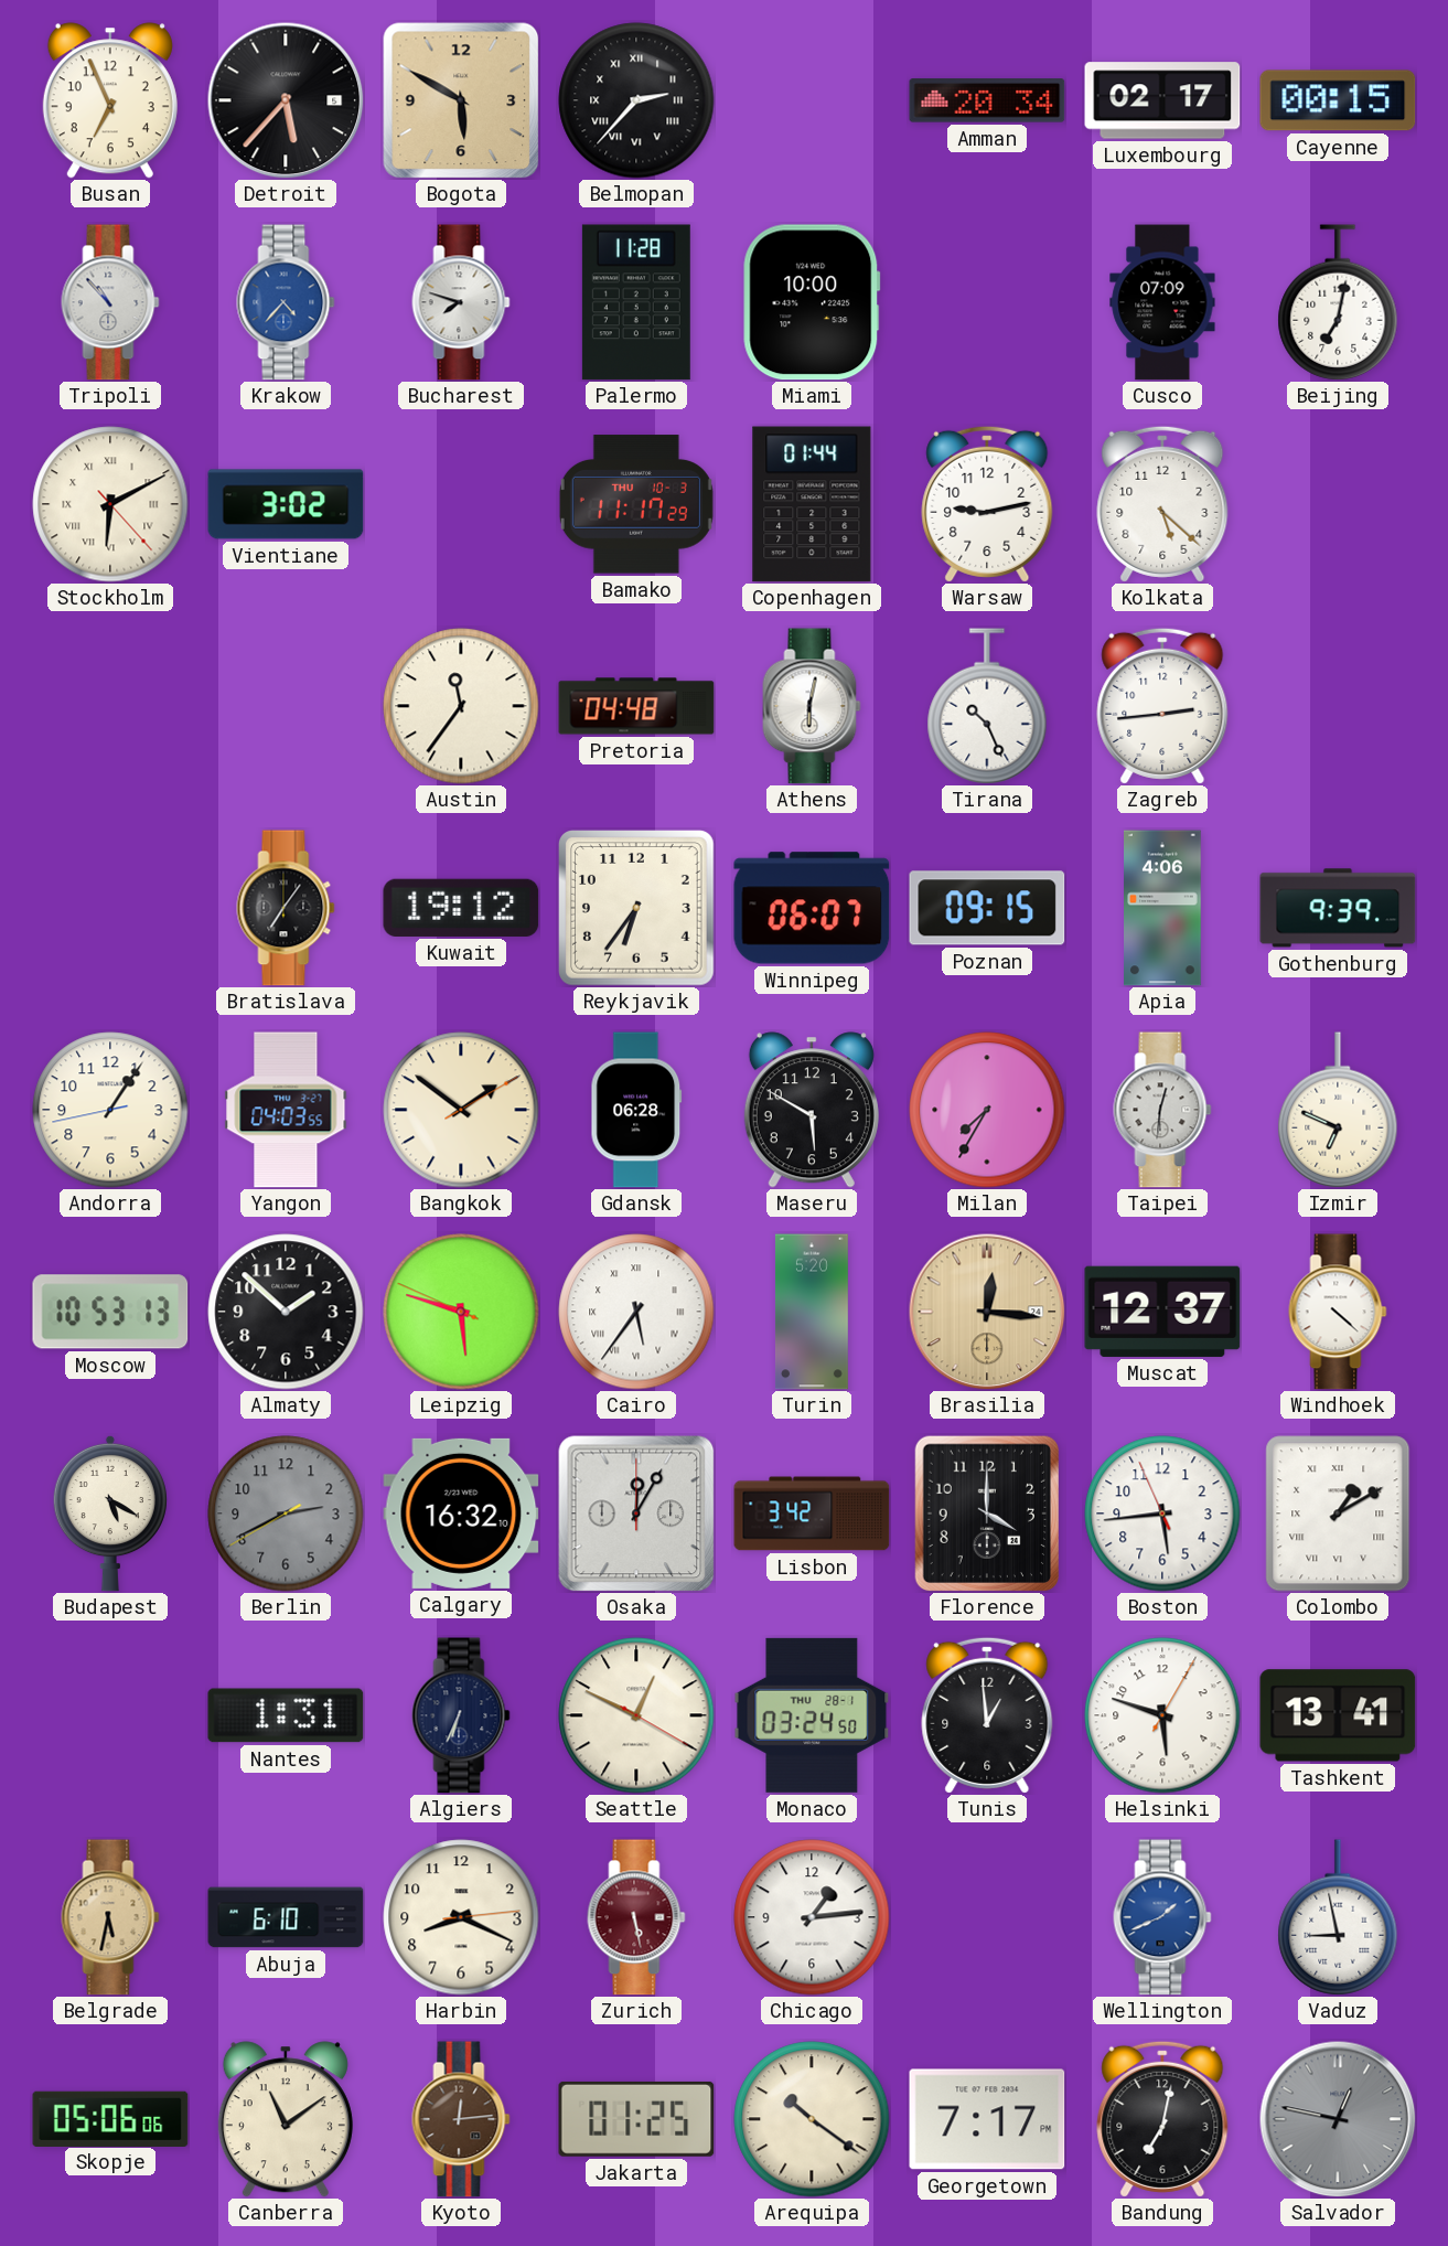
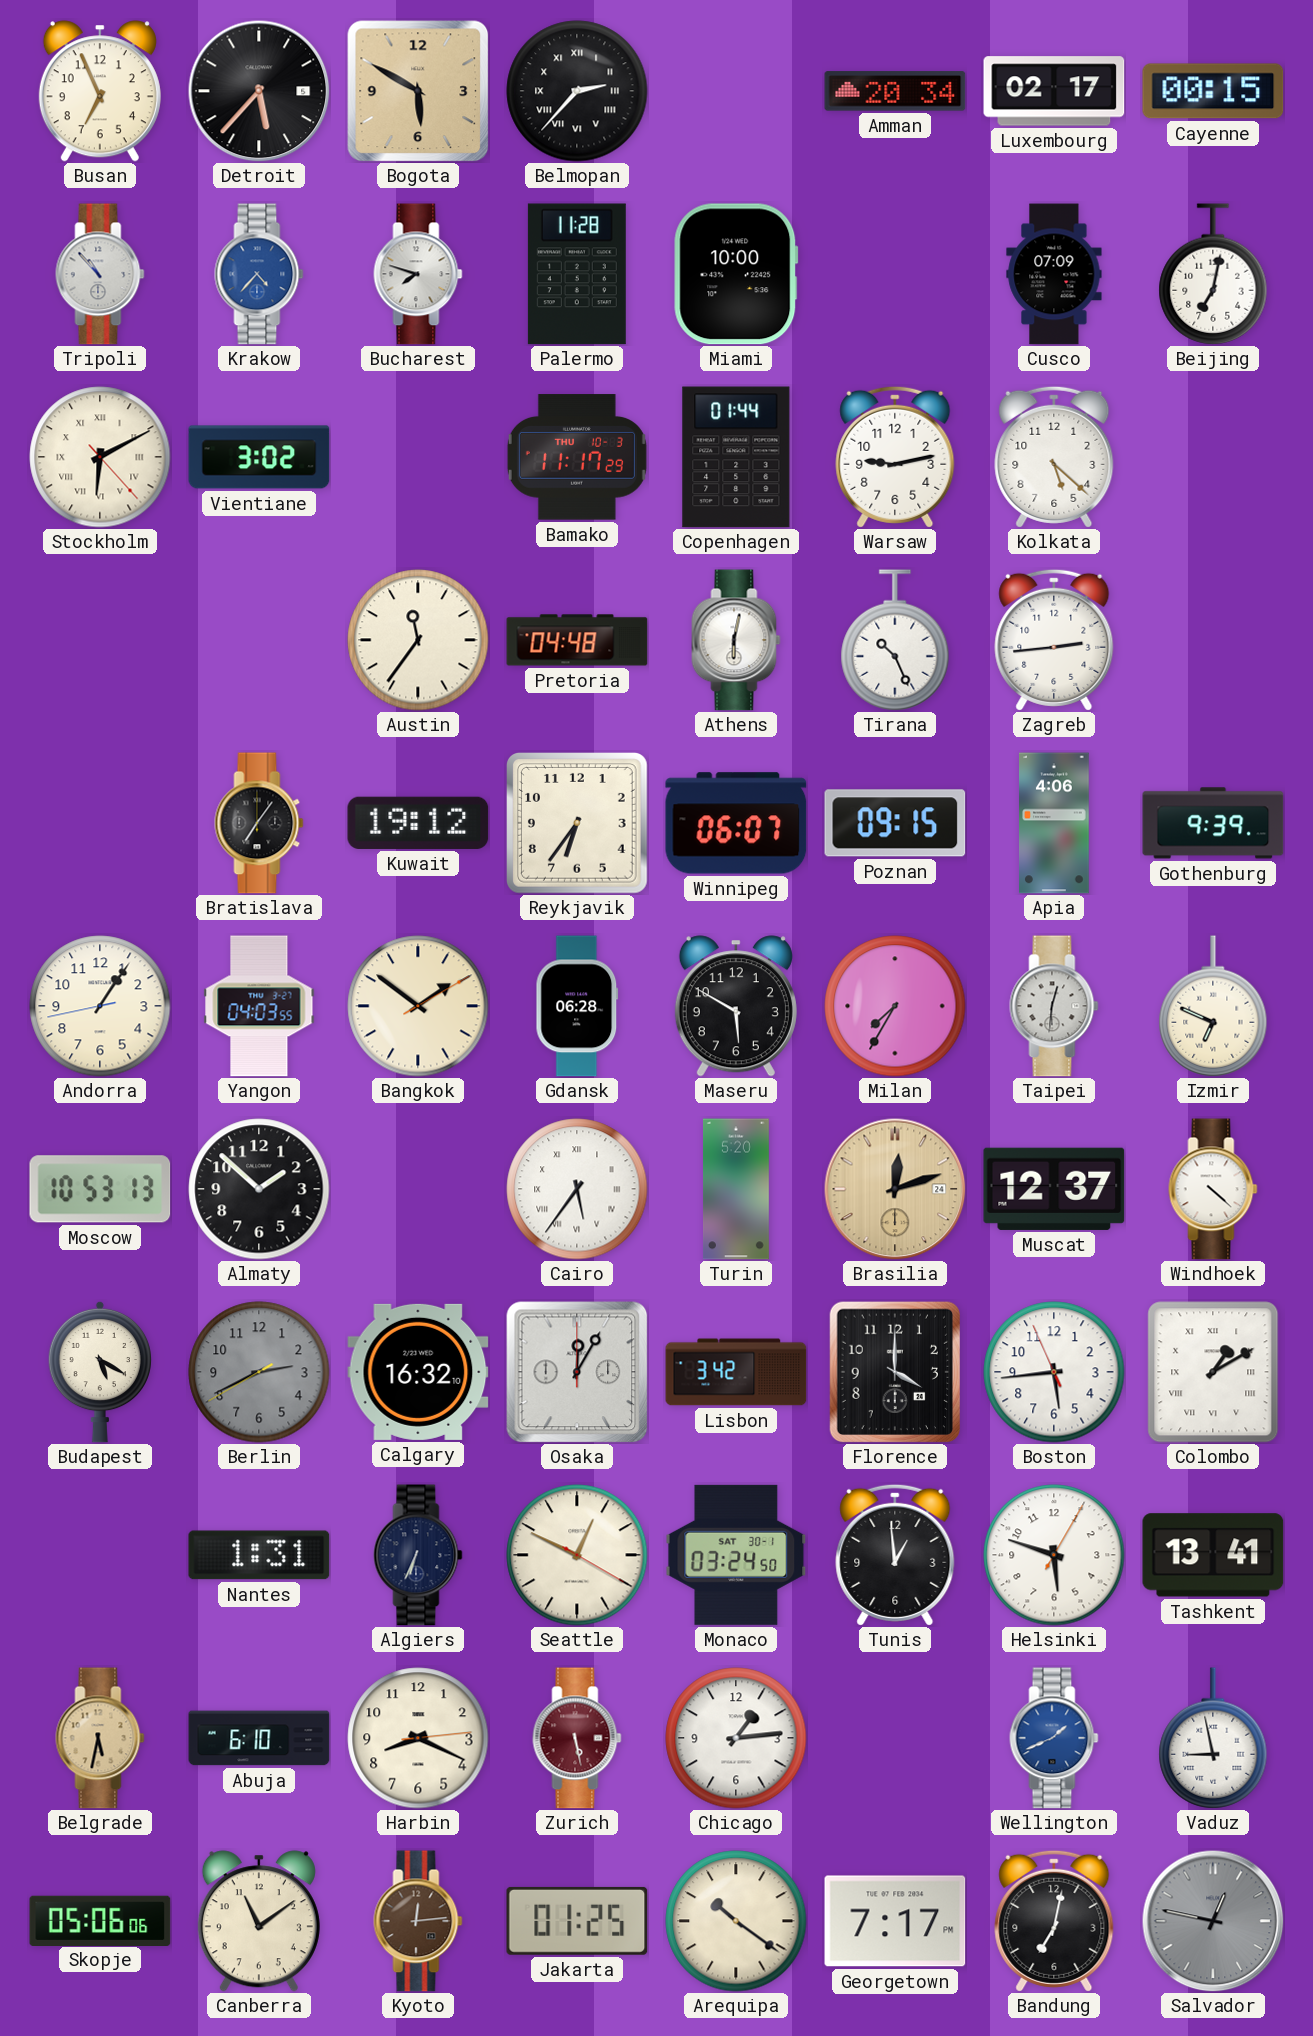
Leipzig: 5:47 -> none
Brasilia: 12:16 -> 12:12
Monaco date: THU 28-1 -> SAT 30-1
